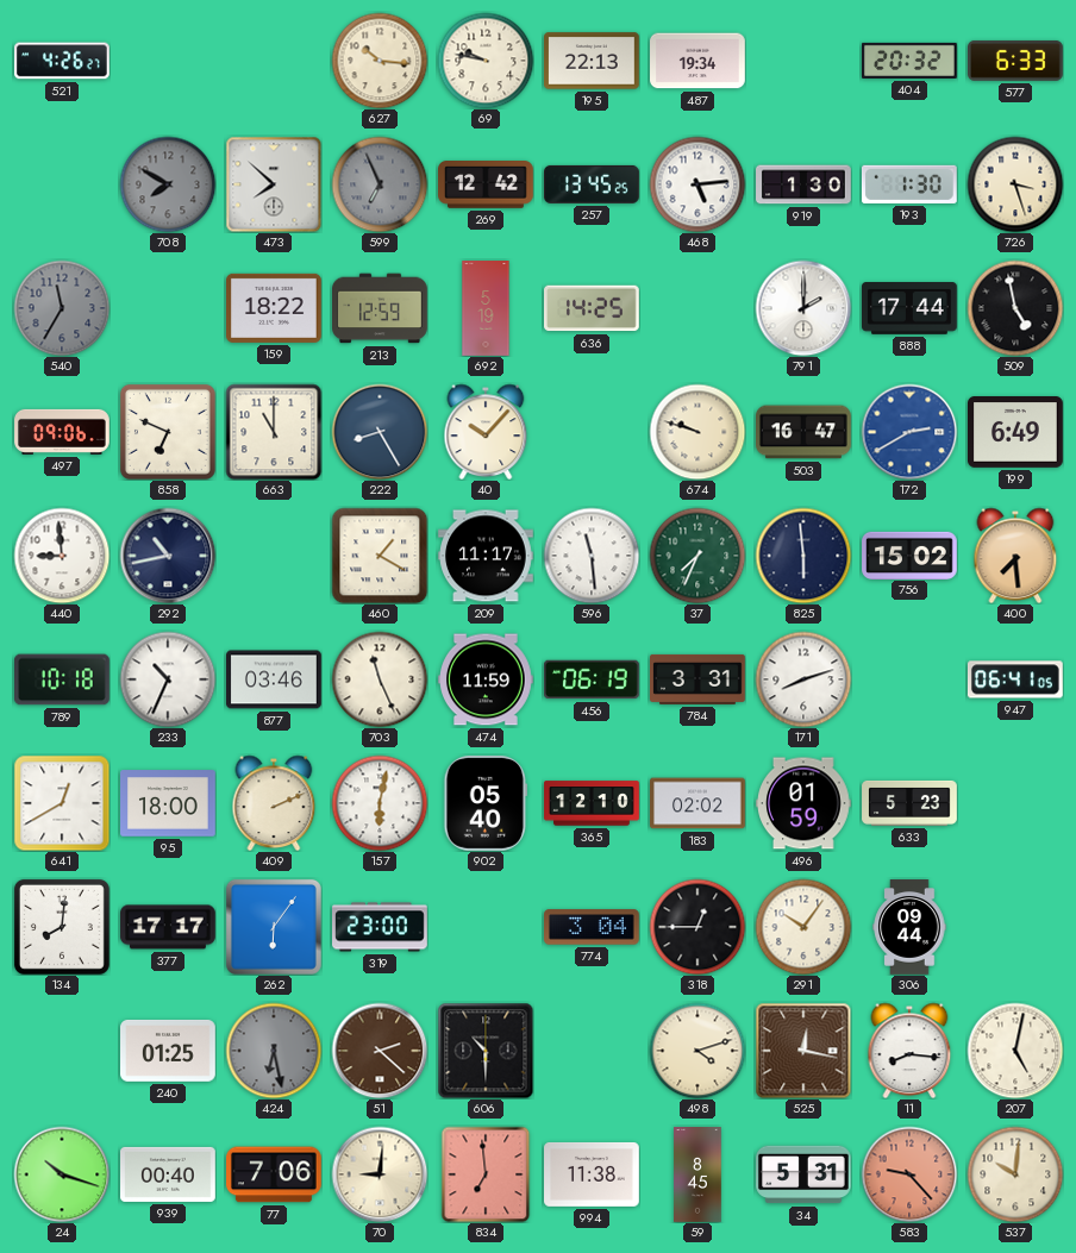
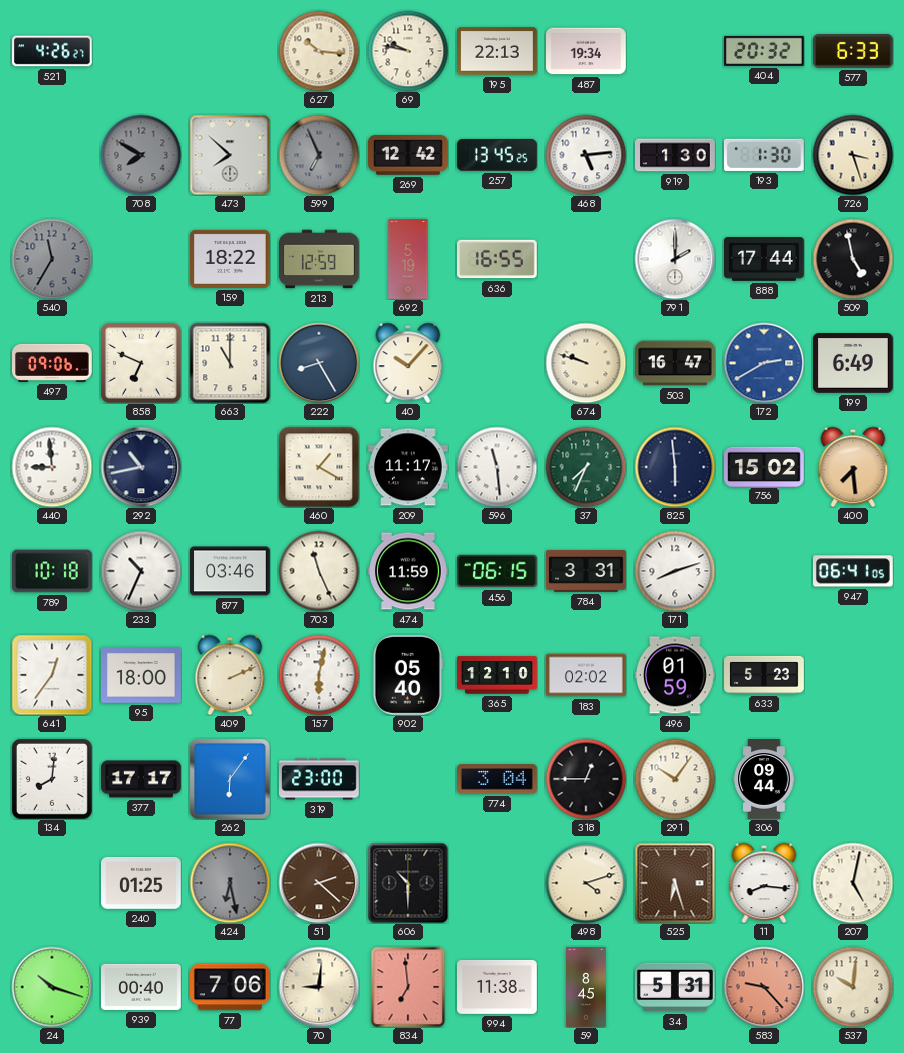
636: 14:25 -> 16:55
456: 06:19 -> 06:15
641: 12:40 -> 12:36
525: 12:17 -> 6:27
